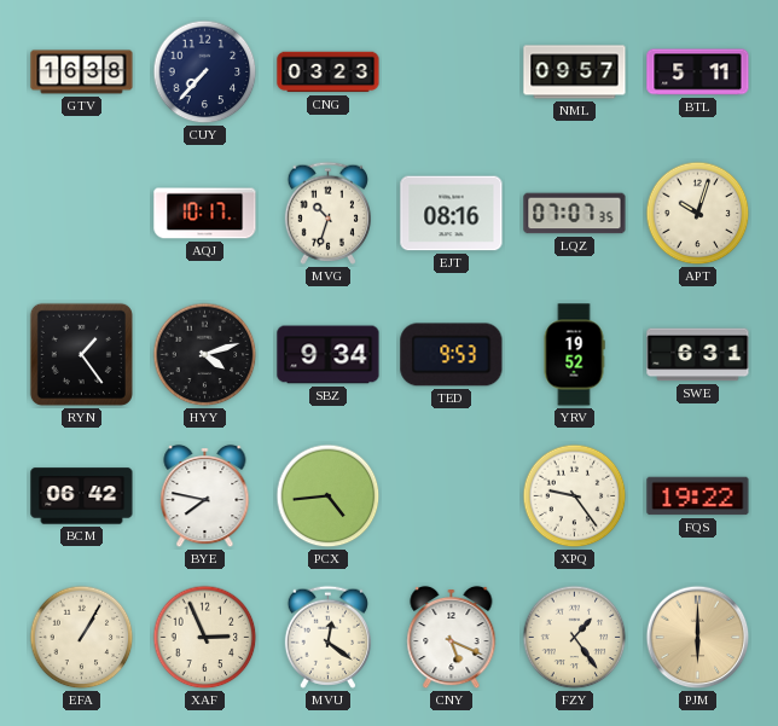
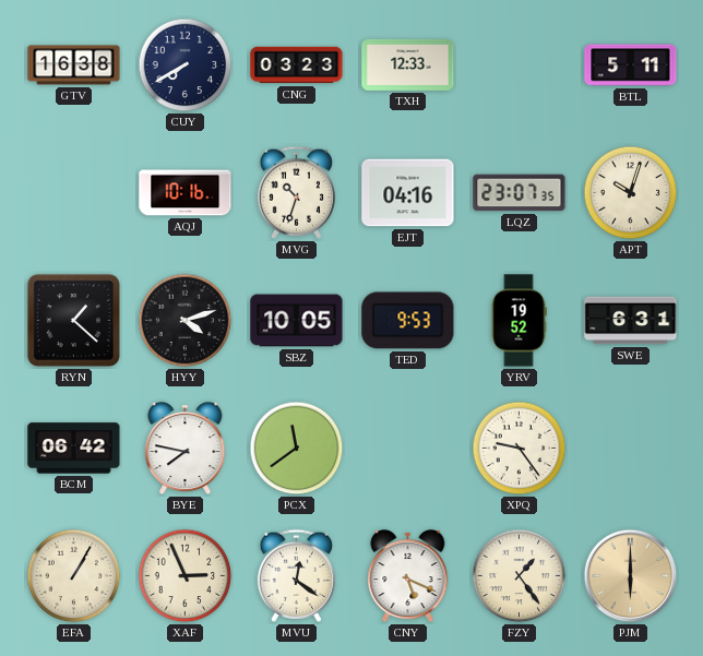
CUY: 7:37 -> 7:40
TXH: none -> 12:33
NML: 09:57 -> none
AQJ: 10:17 -> 10:16
EJT: 08:16 -> 04:16
LQZ: 07:07 -> 23:07
RYN: 1:24 -> 1:22
SBZ: 9:34 -> 10:05
PCX: 4:44 -> 11:39
FQS: 19:22 -> none
